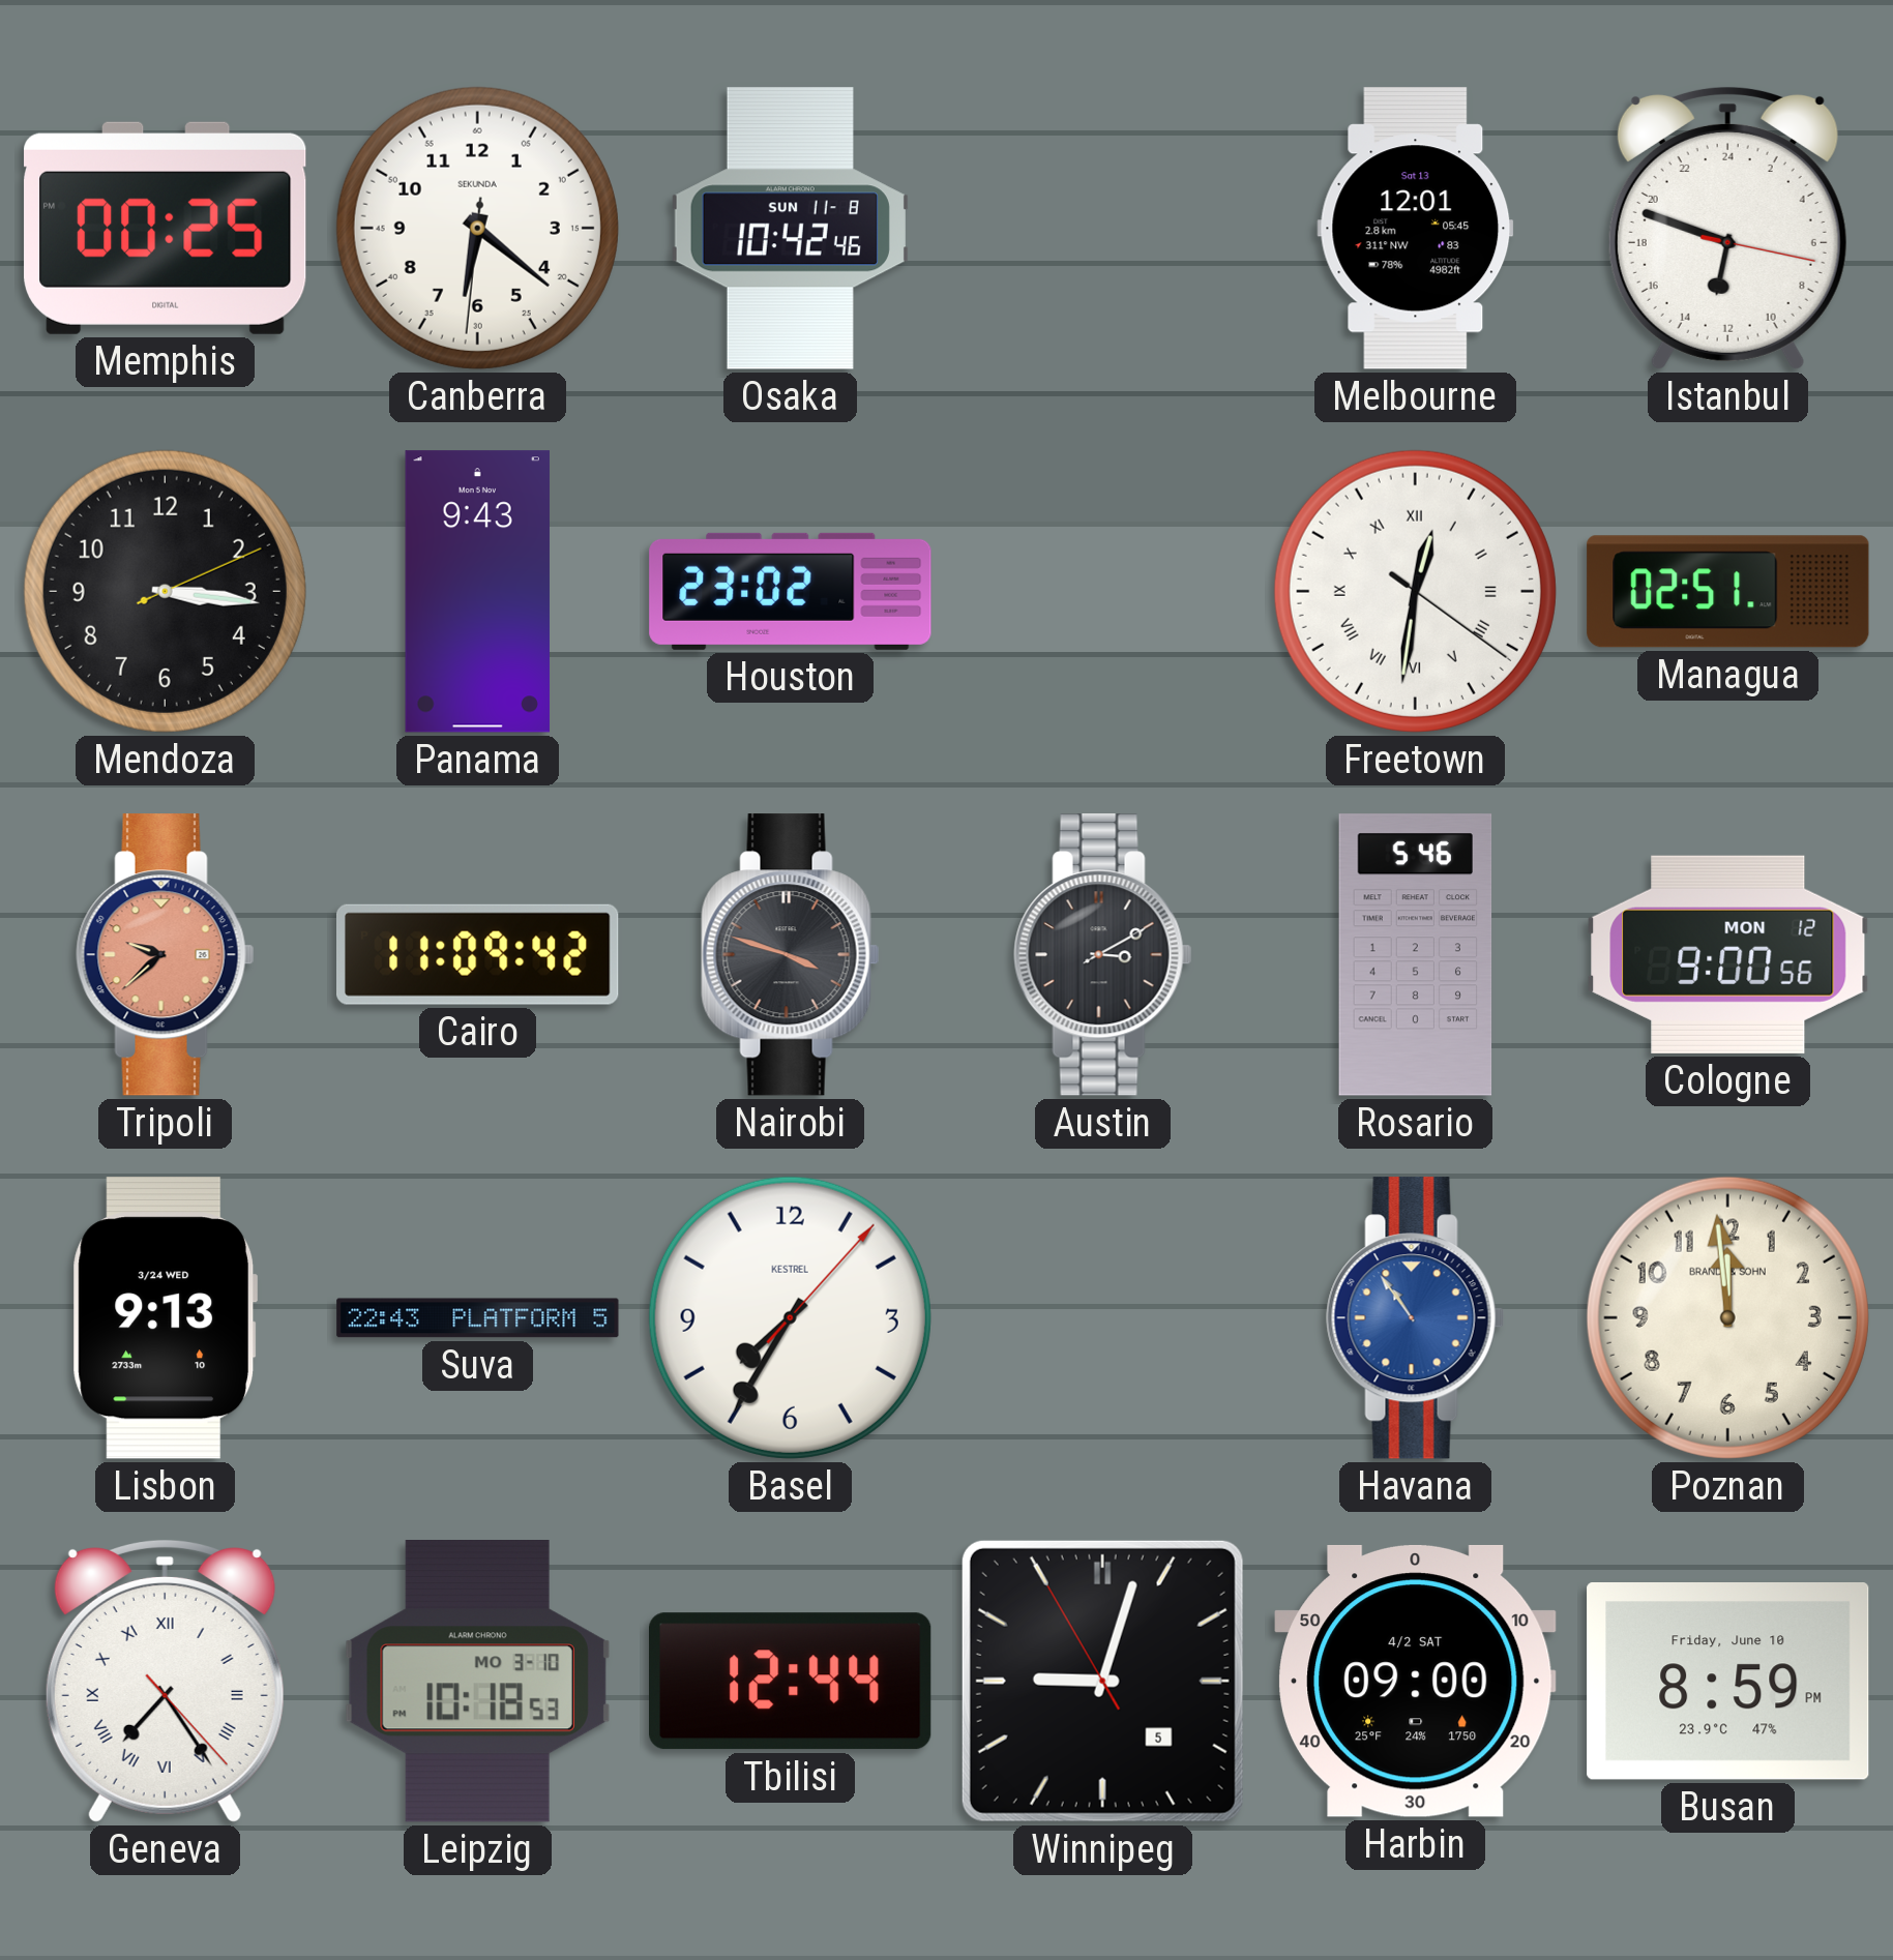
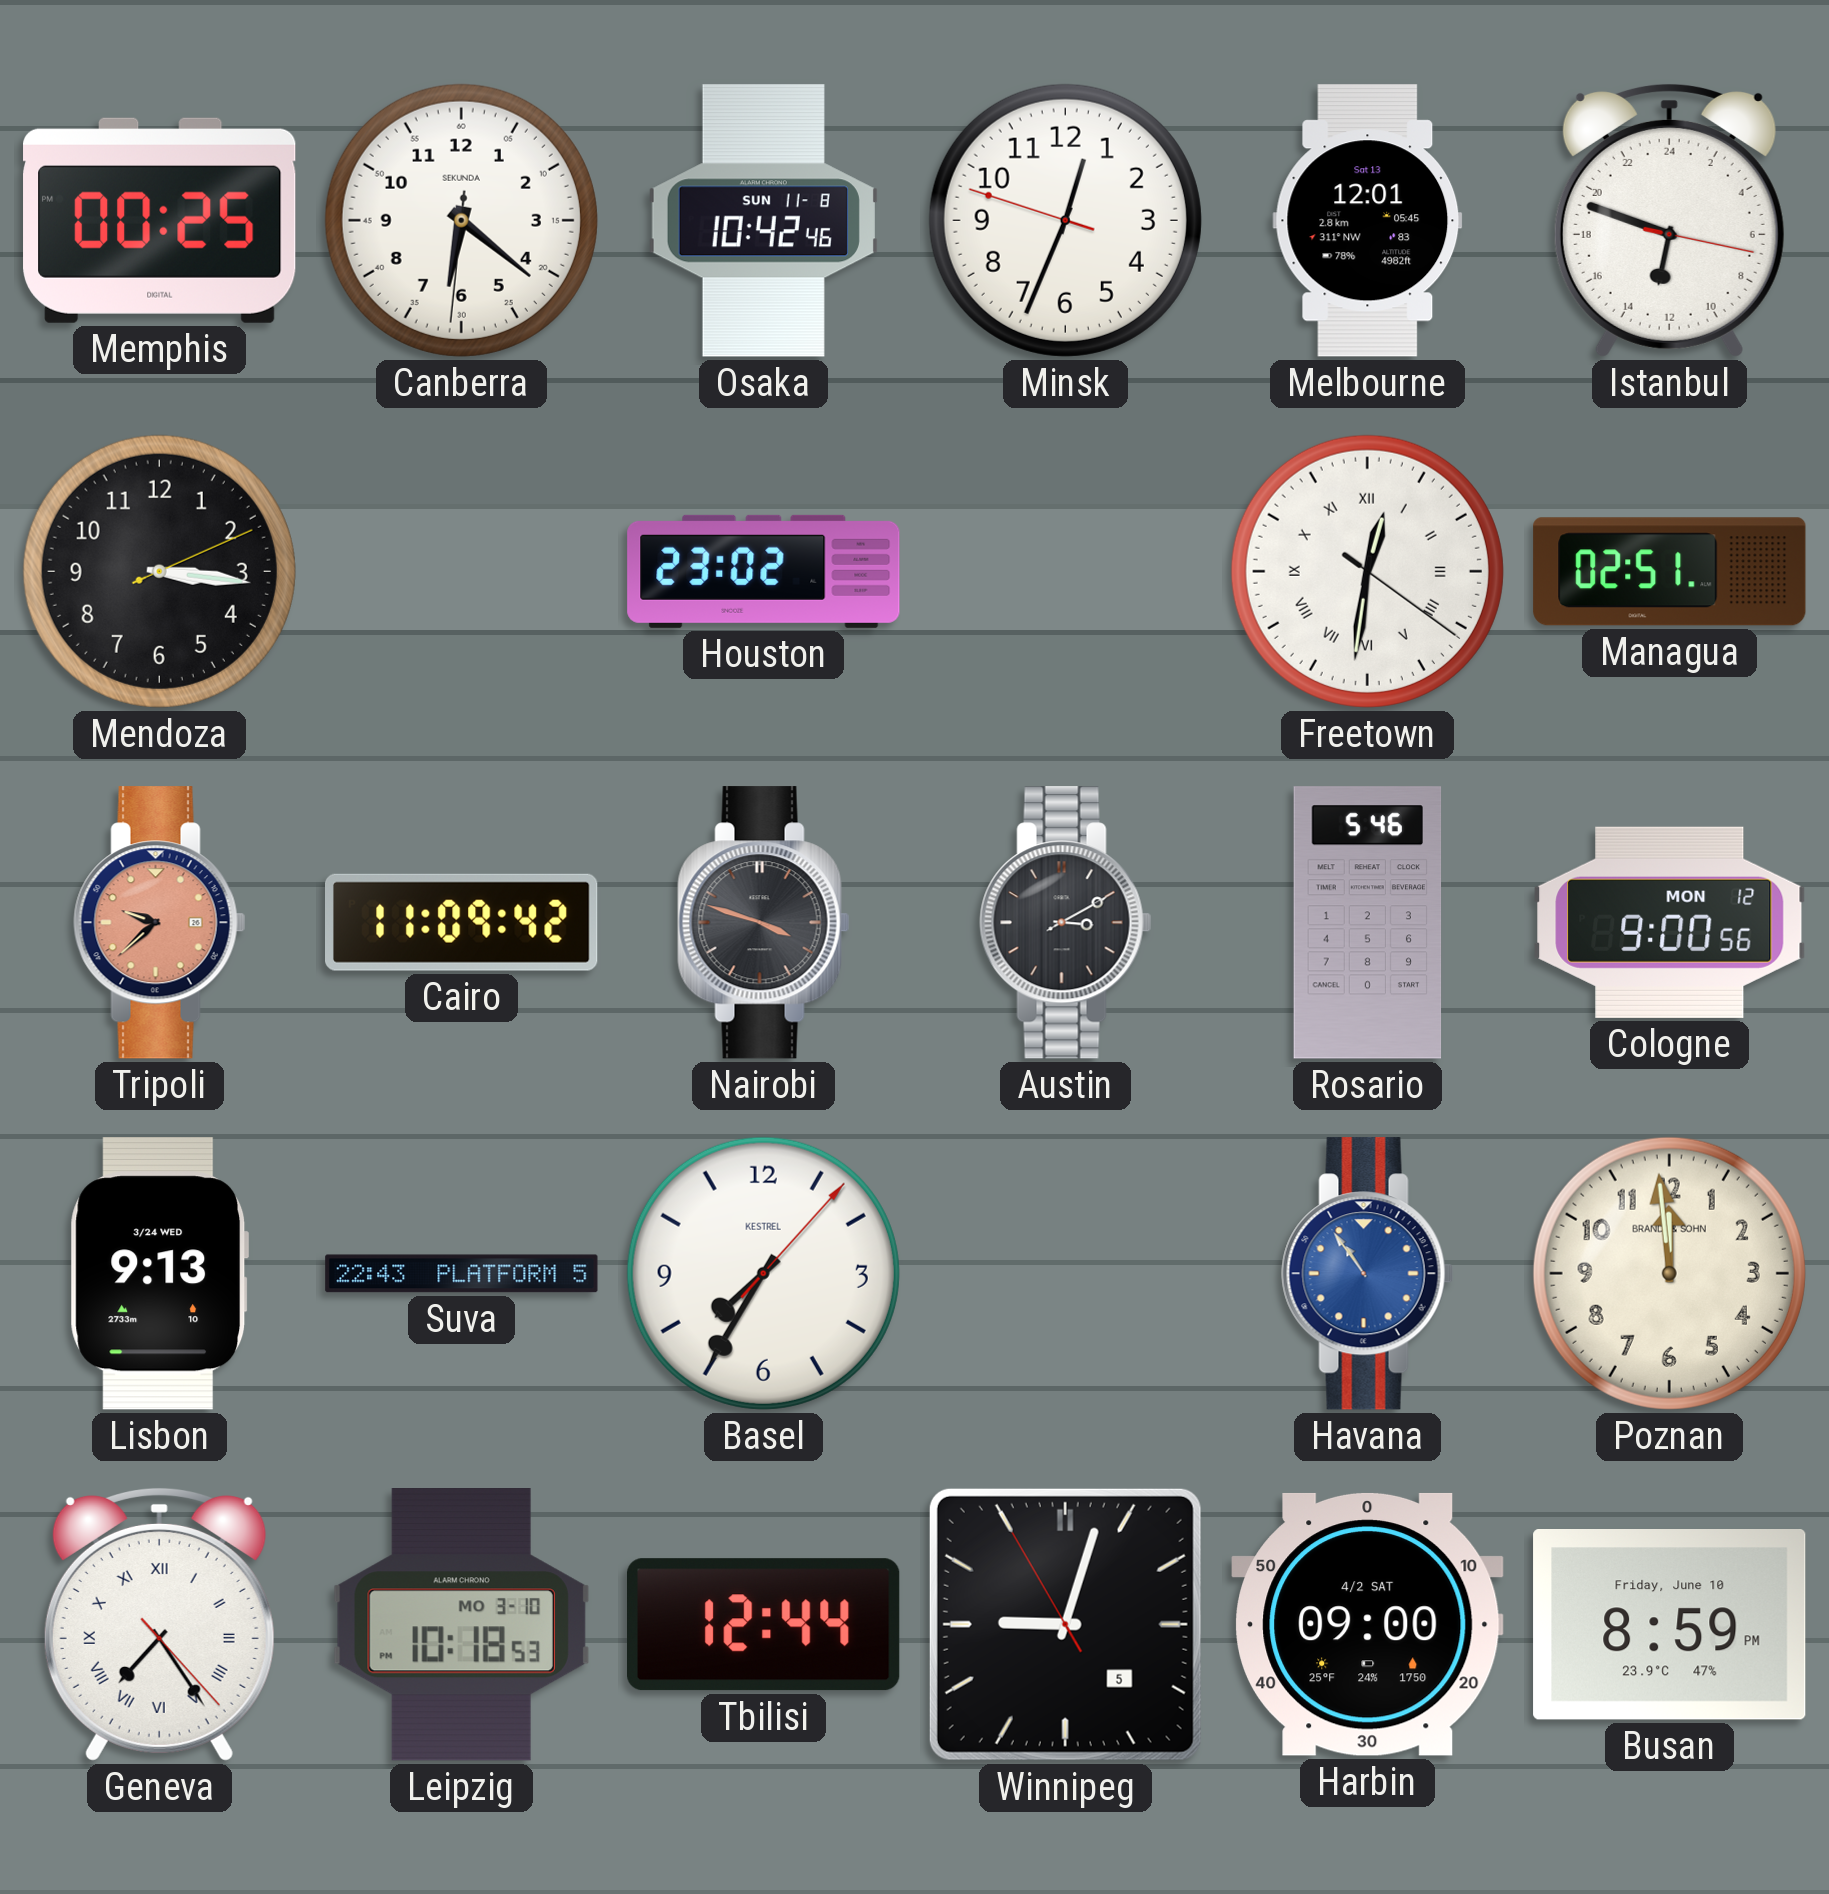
Minsk: none -> 12:33
Panama: 9:43 -> none
